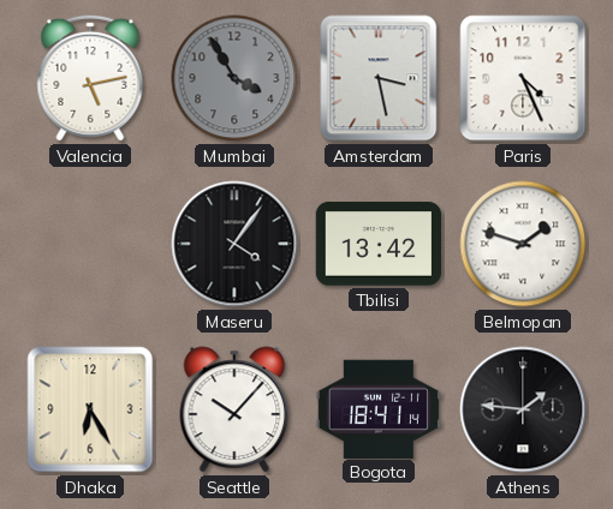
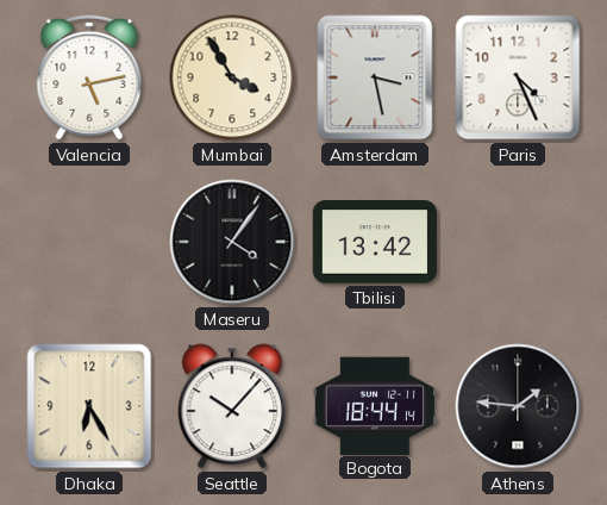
Mumbai dial: grey -> cream
Belmopan: 1:48 -> none
Bogota: 18:41 -> 18:44
